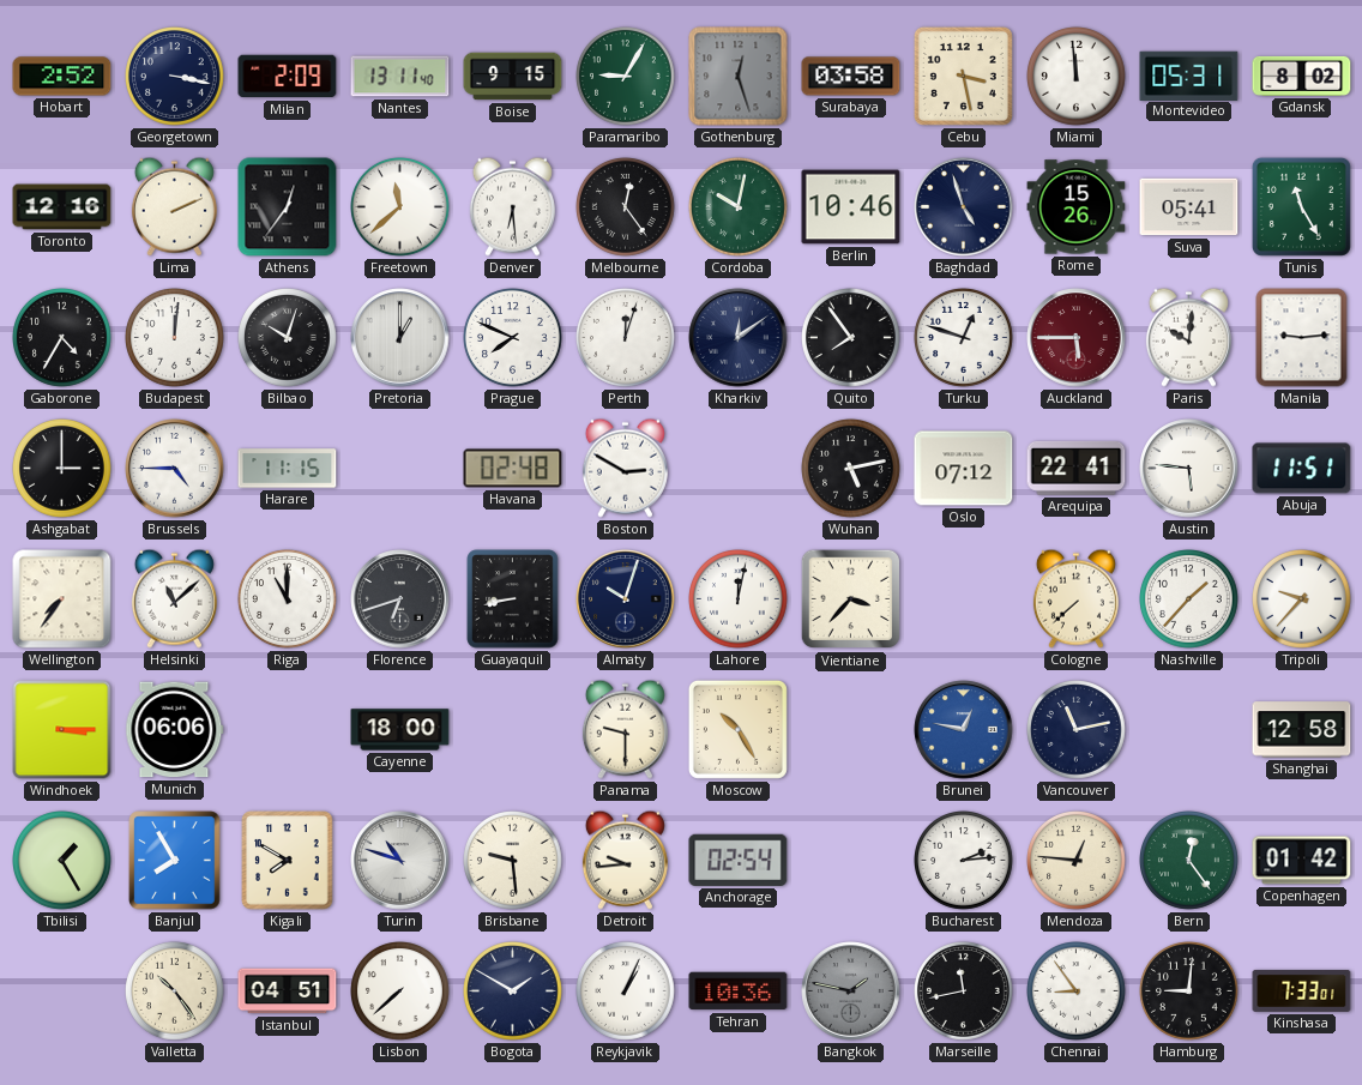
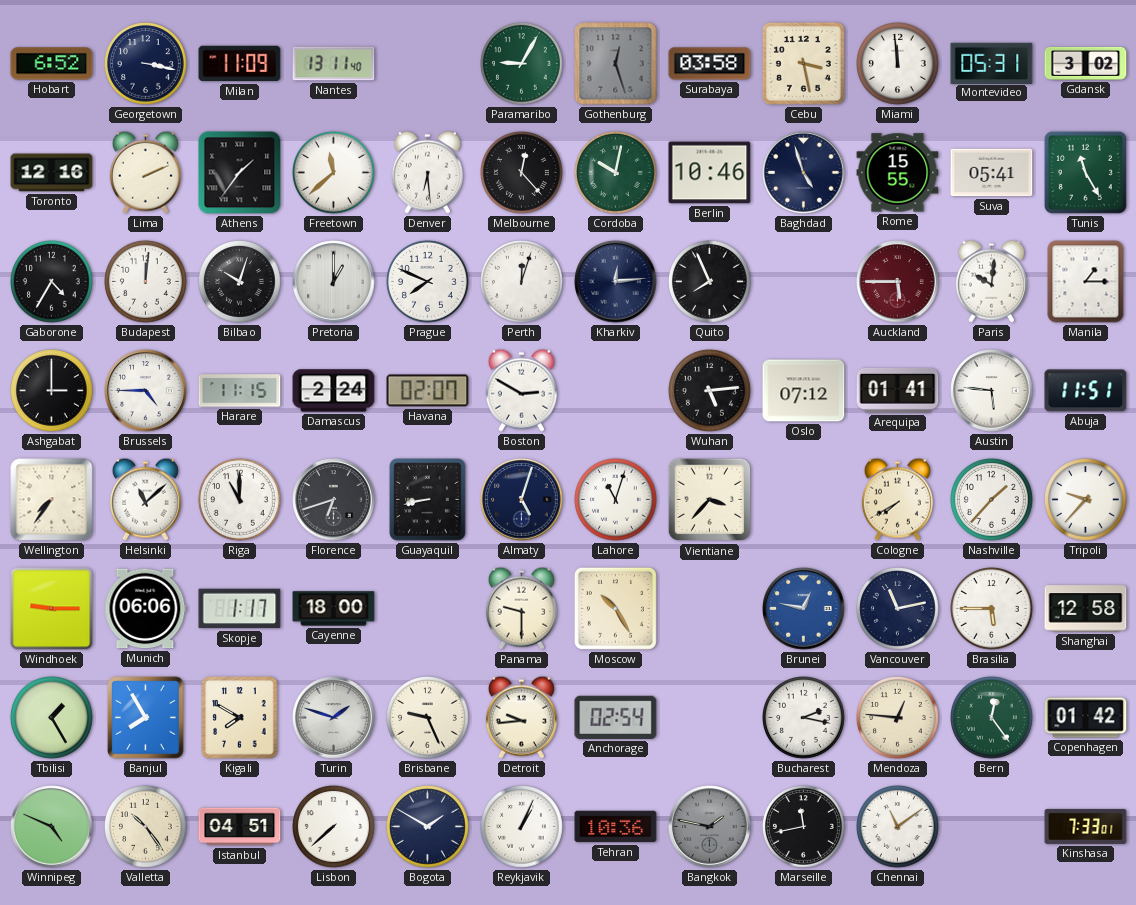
Hobart: 2:52 -> 6:52
Milan: 2:09 -> 11:09
Boise: 9:15 -> none
Gdansk: 8:02 -> 3:02
Athens: 12:36 -> 1:36
Melbourne: 12:24 -> 12:23
Rome: 15:26 -> 15:55
Kharkiv: 12:09 -> 12:14
Quito: 7:54 -> 7:56
Turku: 12:48 -> none
Manila: 9:14 -> 1:15
Damascus: none -> 2:24
Havana: 02:48 -> 02:07
Wuhan: 5:13 -> 5:14
Arequipa: 22:41 -> 01:41
Almaty: 10:03 -> 5:03
Lahore: 12:02 -> 11:03
Cologne: 7:38 -> 7:40
Windhoek: 3:15 -> 9:15
Skopje: none -> 1:17
Brasilia: none -> 5:45
Turin: 10:48 -> 1:48
Brisbane: 9:29 -> 9:26
Bucharest: 2:14 -> 2:17
Winnipeg: none -> 4:49
Chennai: 8:54 -> 11:09
Hamburg: 9:01 -> none
